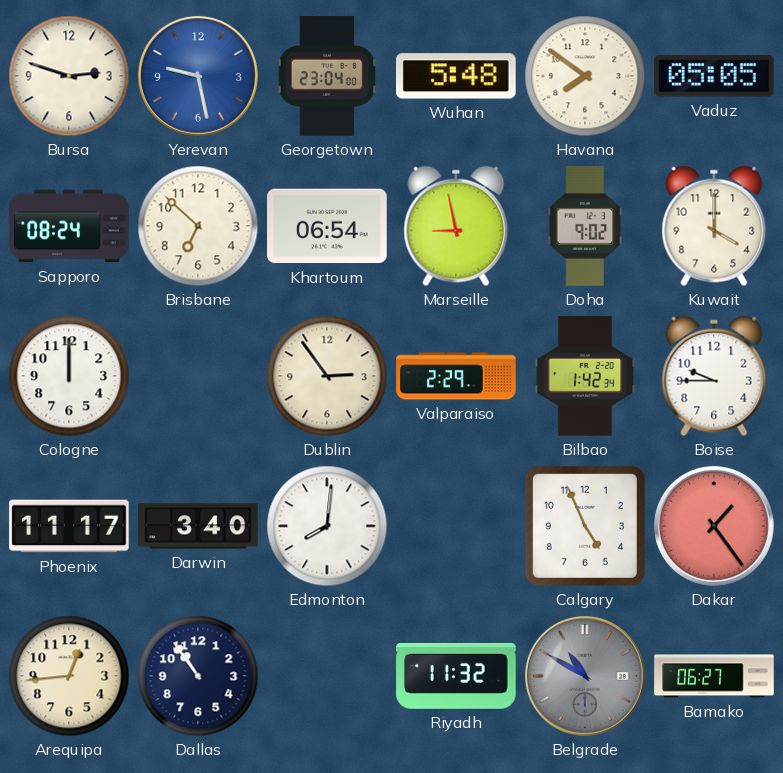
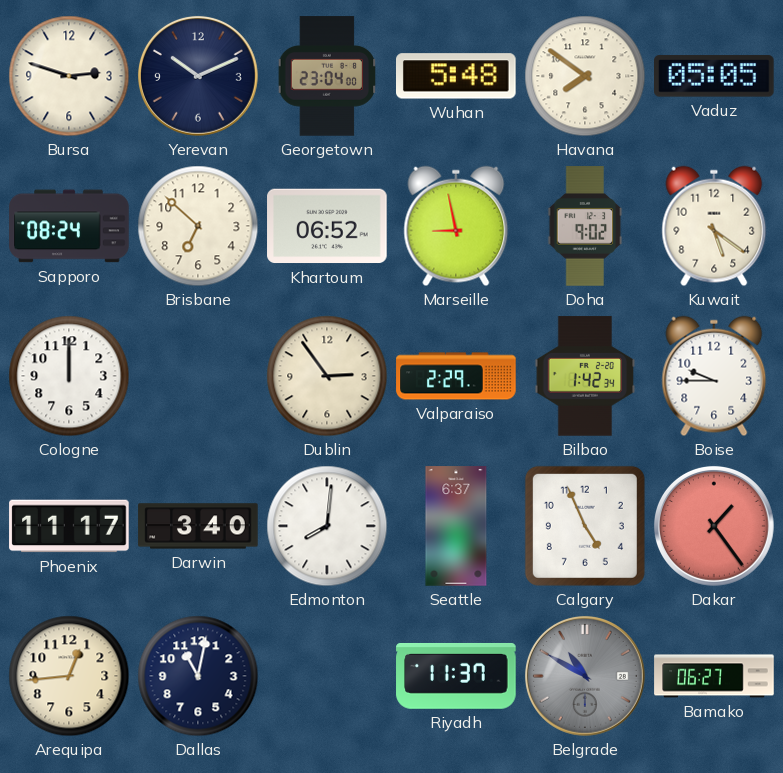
Yerevan: 9:28 -> 10:11
Yerevan dial: blue -> navy
Khartoum: 06:54 -> 06:52
Kuwait: 4:00 -> 5:21
Seattle: none -> 6:37
Dallas: 10:54 -> 11:02
Riyadh: 11:32 -> 11:37
